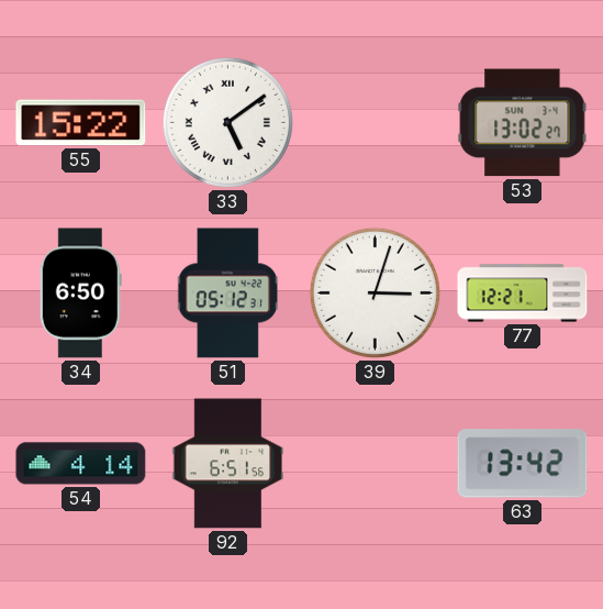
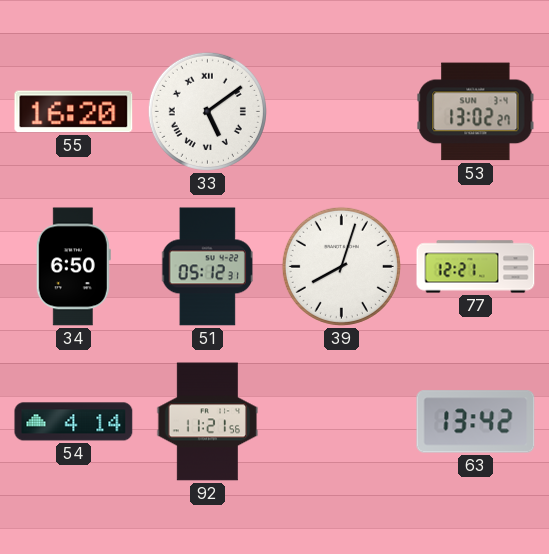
55: 15:22 -> 16:20
39: 3:03 -> 8:03
92: 6:51 -> 11:21
